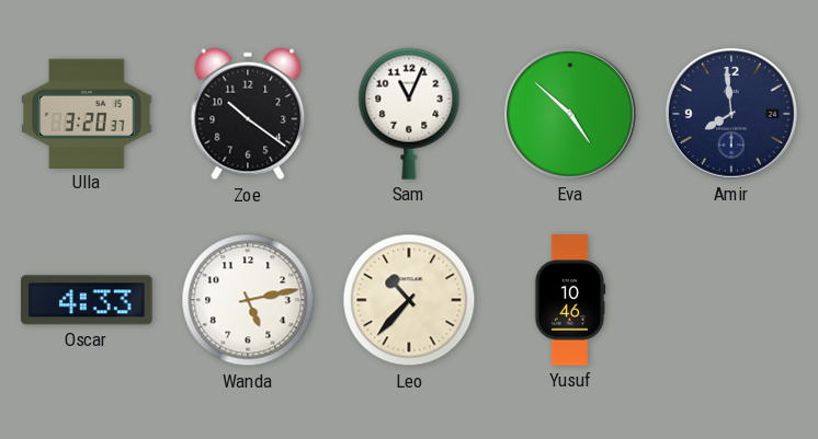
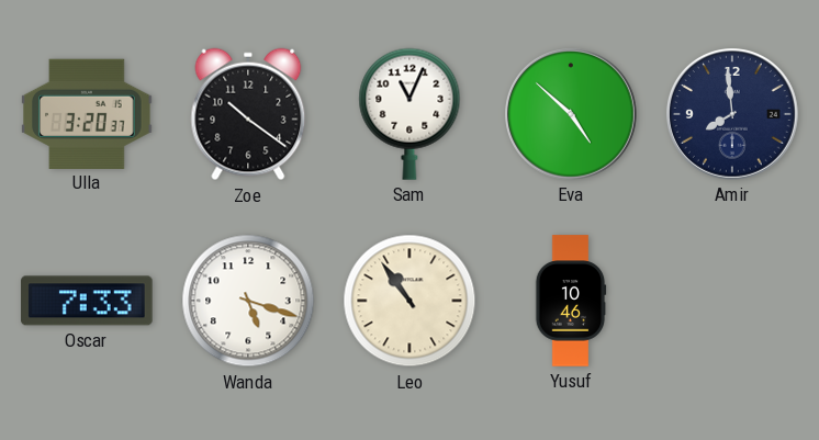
Oscar: 4:33 -> 7:33
Wanda: 5:13 -> 5:18
Leo: 10:37 -> 10:54
